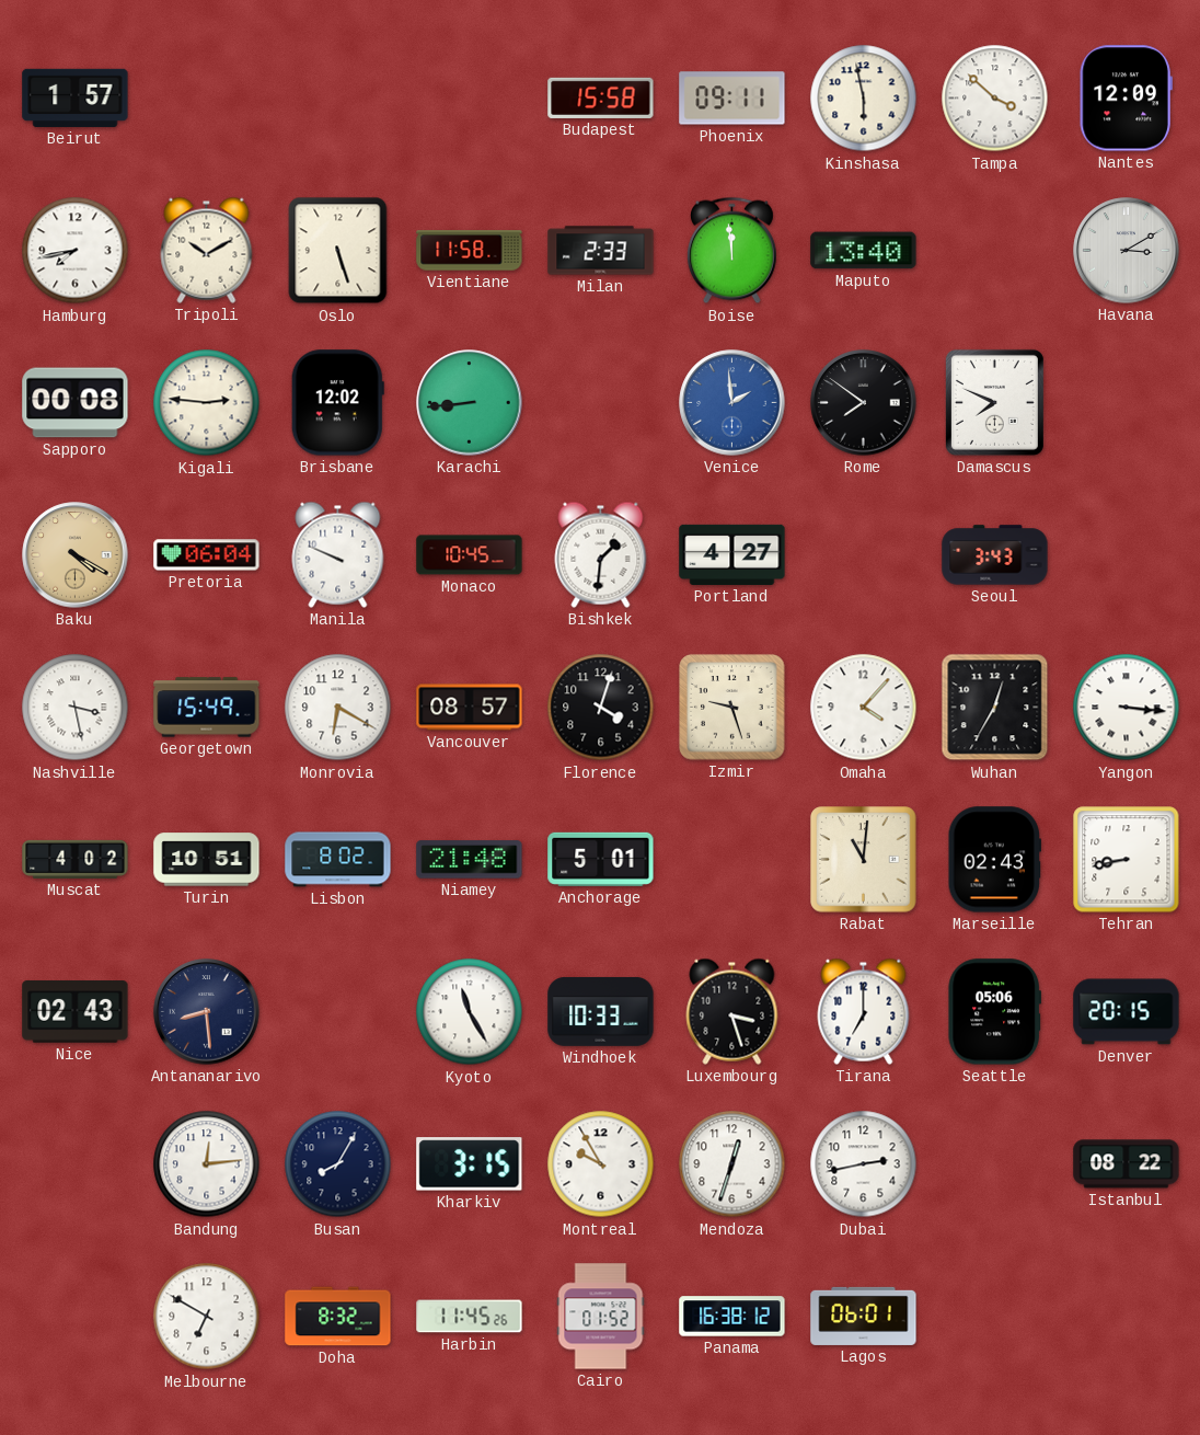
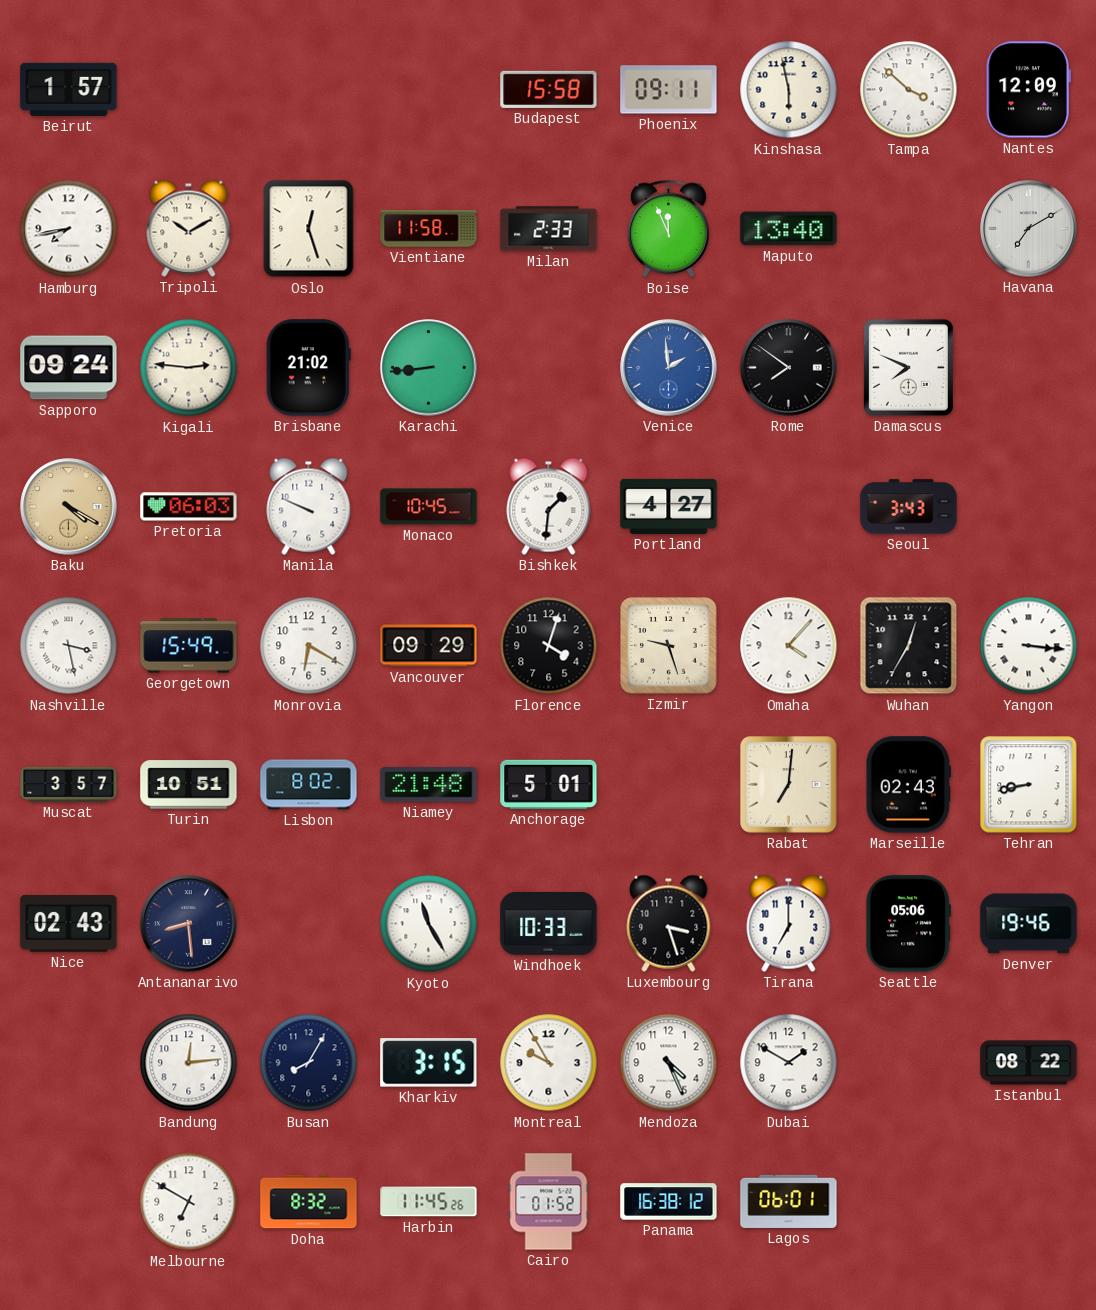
Oslo: 5:27 -> 12:27
Boise: 11:59 -> 11:56
Havana: 3:10 -> 7:10
Sapporo: 00:08 -> 09:24
Brisbane: 12:02 -> 21:02
Pretoria: 06:04 -> 06:03
Vancouver: 08:57 -> 09:29
Muscat: 4:02 -> 3:57
Rabat: 11:01 -> 7:01
Denver: 20:15 -> 19:46
Mendoza: 12:33 -> 4:26
Dubai: 2:43 -> 1:50
